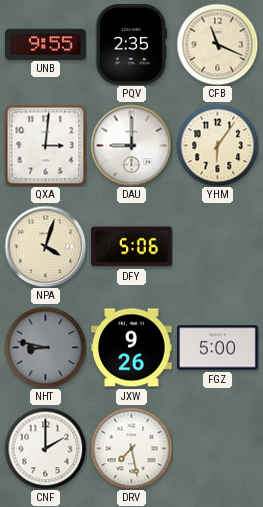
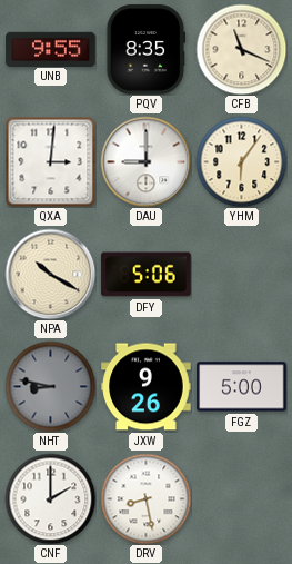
PQV: 2:35 -> 8:35
NPA: 4:03 -> 10:20
DRV: 7:28 -> 8:28
